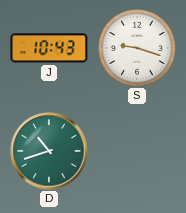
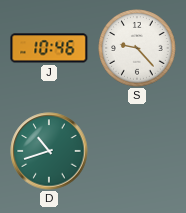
J: 10:43 -> 10:46
S: 9:18 -> 9:23
